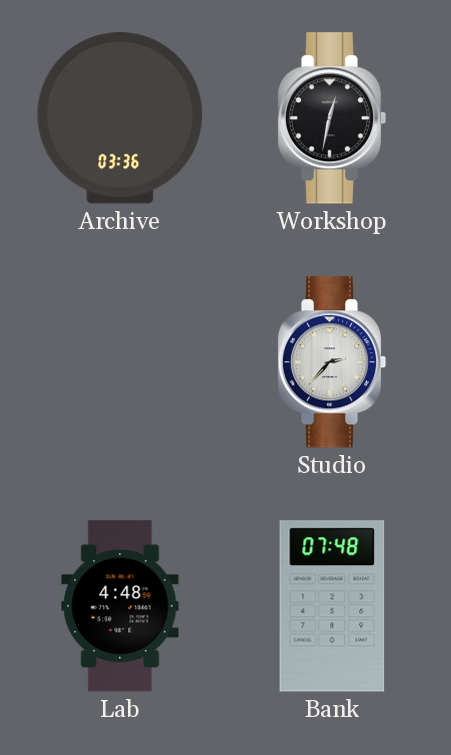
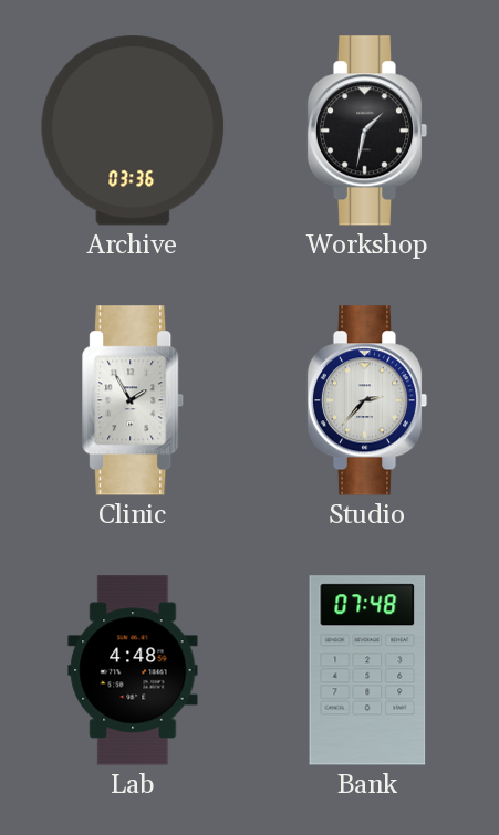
Workshop: 12:32 -> 1:32
Clinic: none -> 1:55
